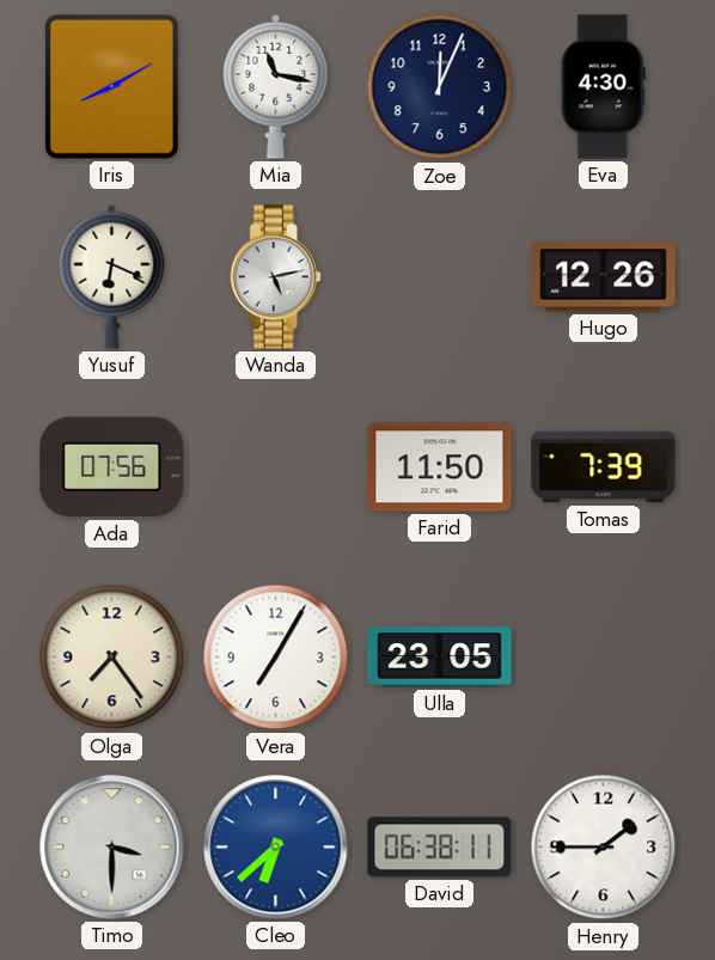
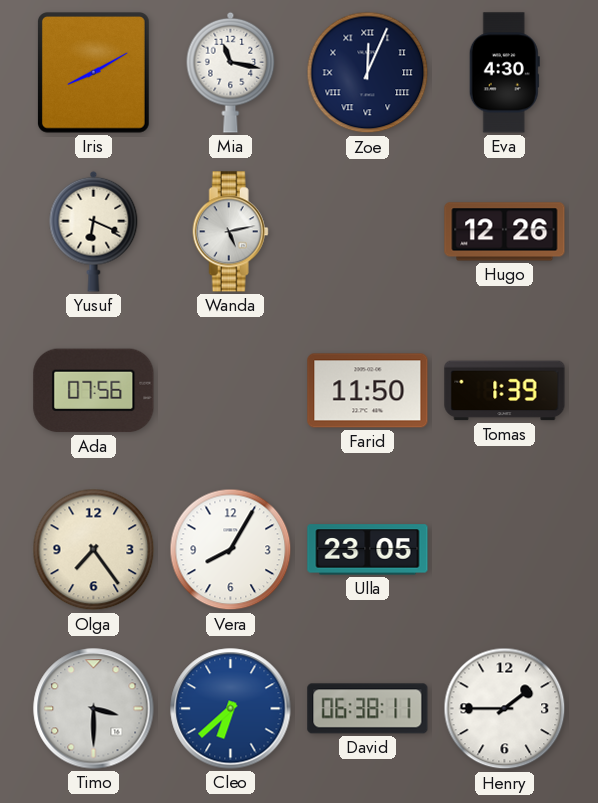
Zoe numerals: Arabic -> Roman
Tomas: 7:39 -> 1:39
Vera: 7:05 -> 8:05
